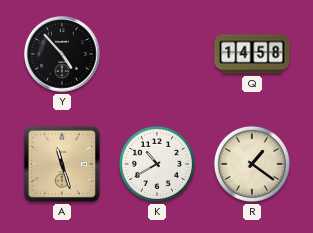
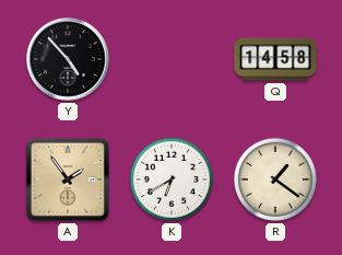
A: 11:27 -> 1:54
K: 10:40 -> 6:40
